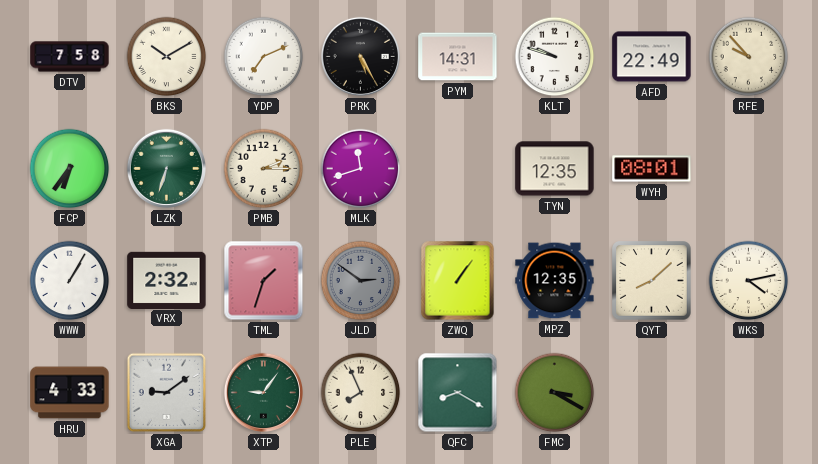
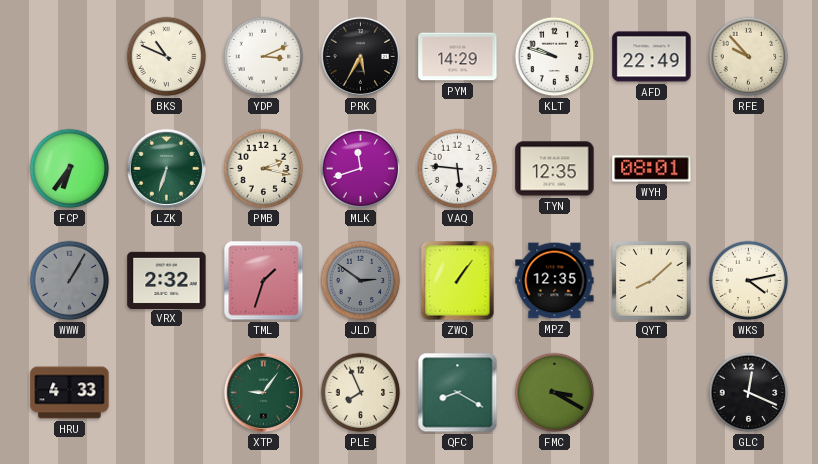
DTV: 7:58 -> none
BKS: 10:10 -> 10:49
YDP: 7:11 -> 3:11
PRK: 5:25 -> 5:35
PYM: 14:31 -> 14:29
PMB: 2:15 -> 2:17
VAQ: none -> 5:46
WWW dial: white -> grey
XGA: 9:09 -> none
GLC: none -> 12:19
